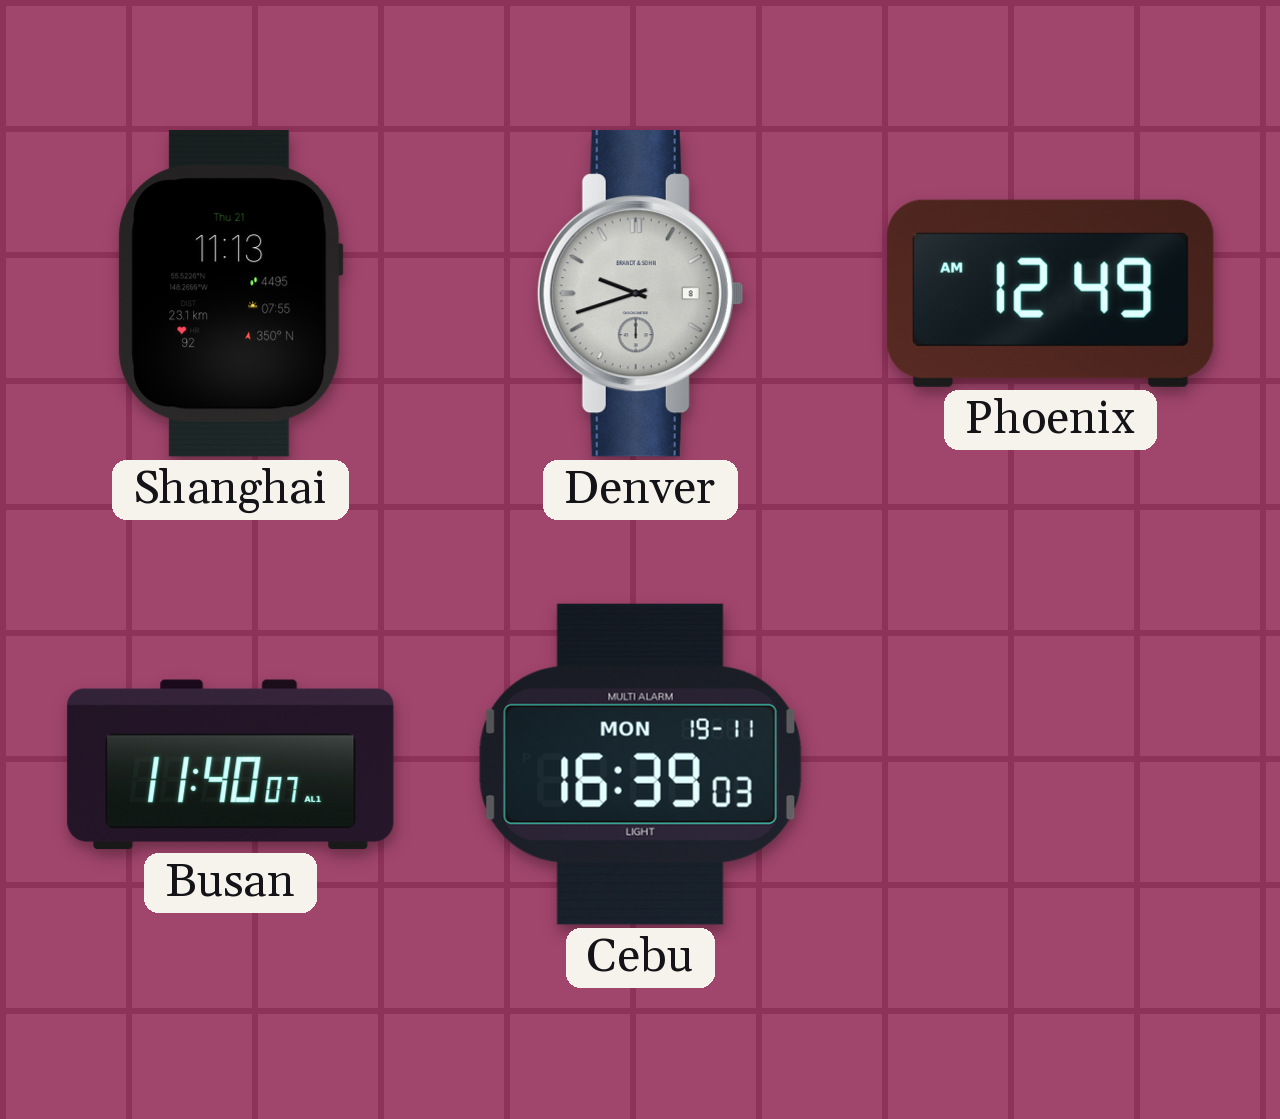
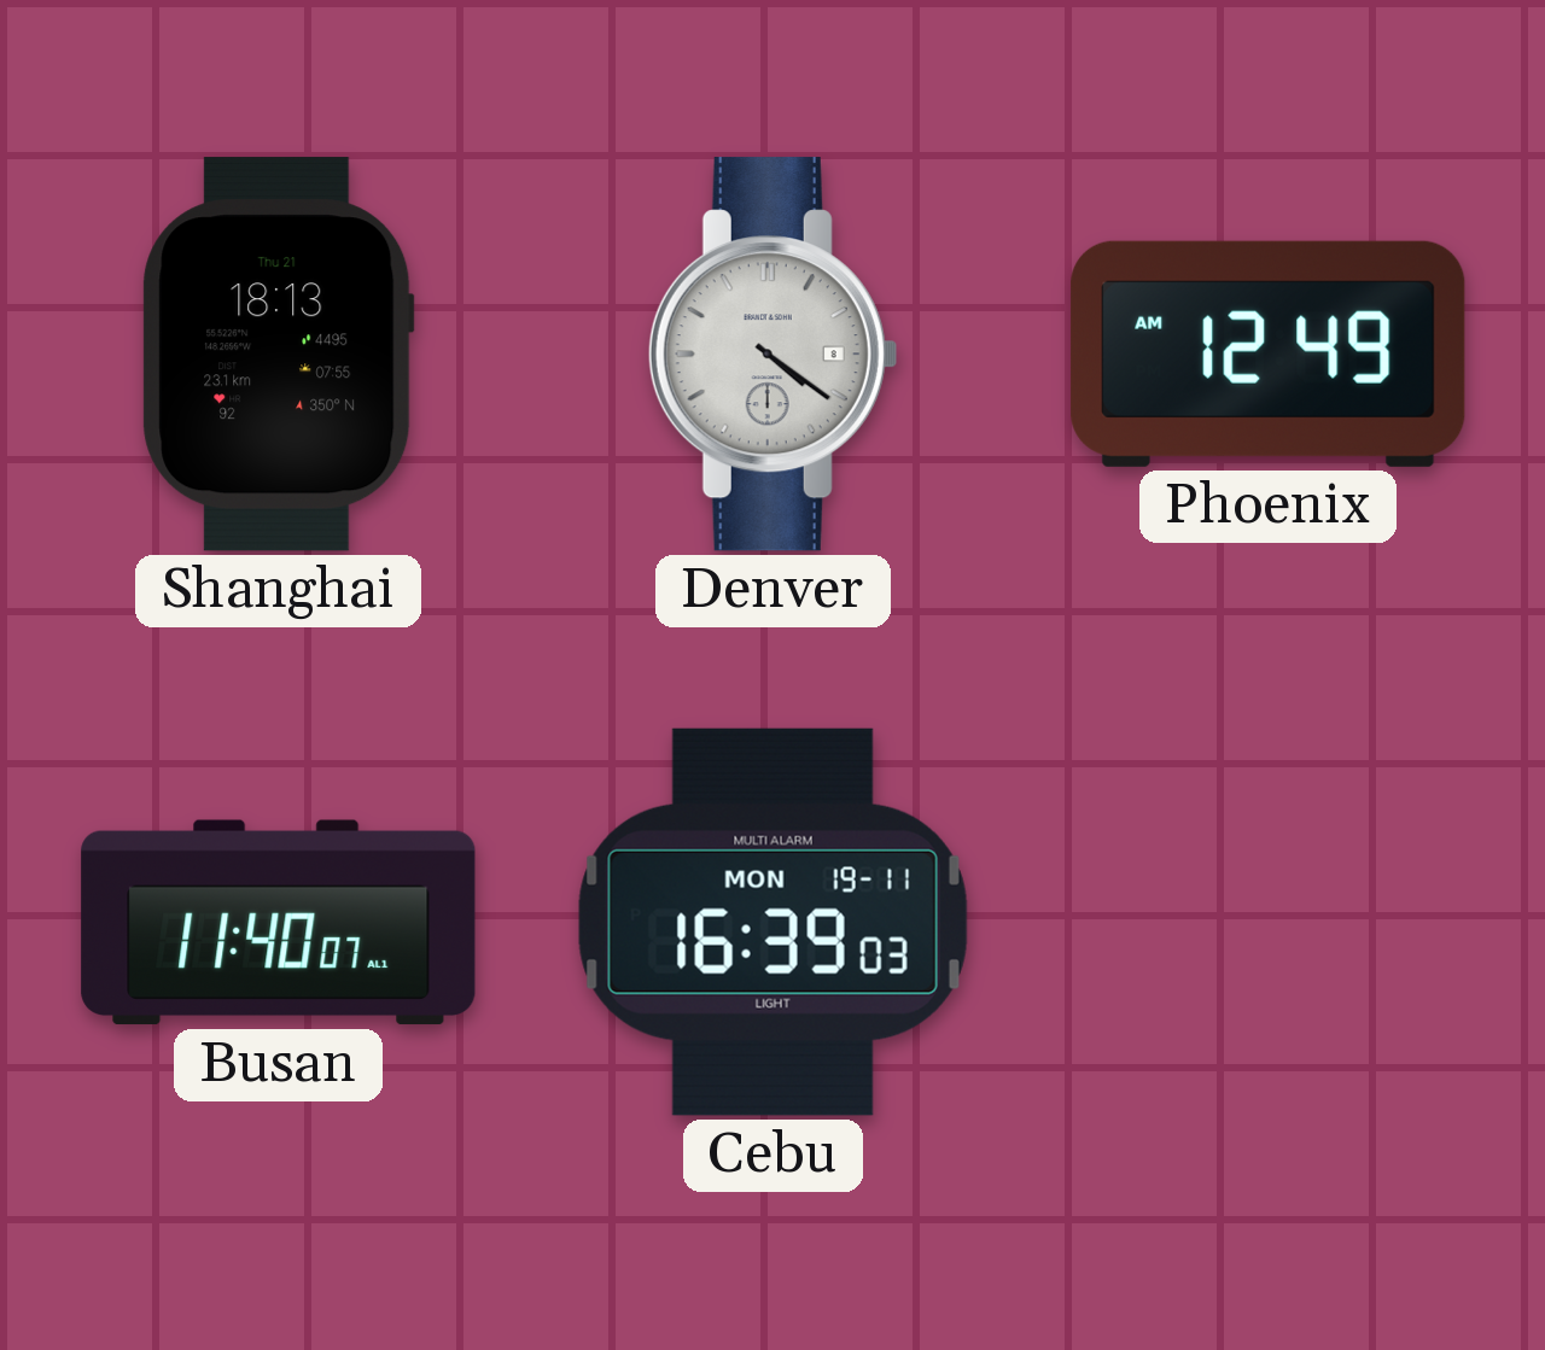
Shanghai: 11:13 -> 18:13
Denver: 9:42 -> 4:21
